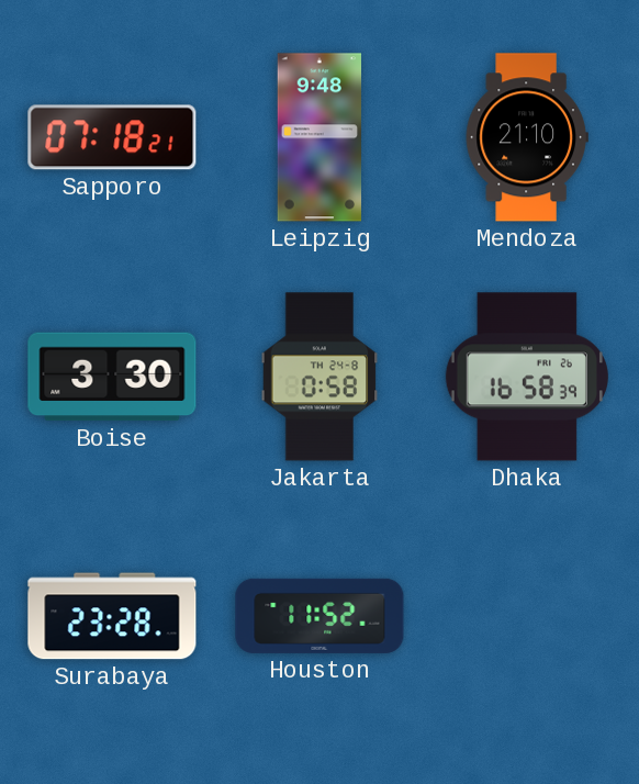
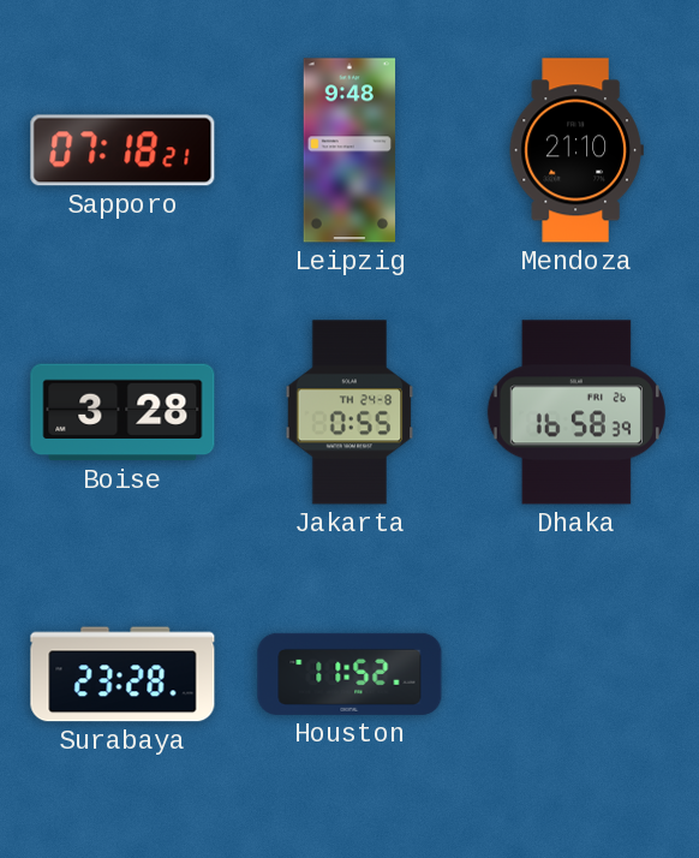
Boise: 3:30 -> 3:28
Jakarta: 0:58 -> 0:55
